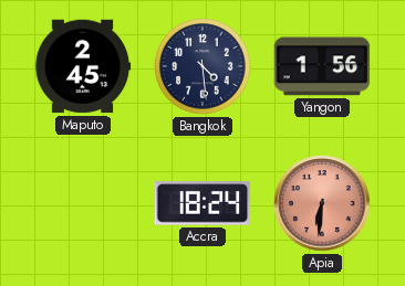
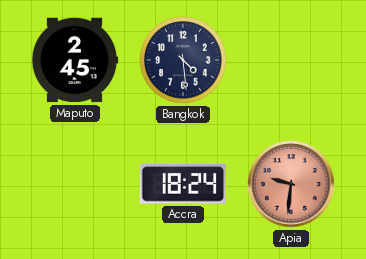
Yangon: 1:56 -> none
Apia: 6:31 -> 9:31
